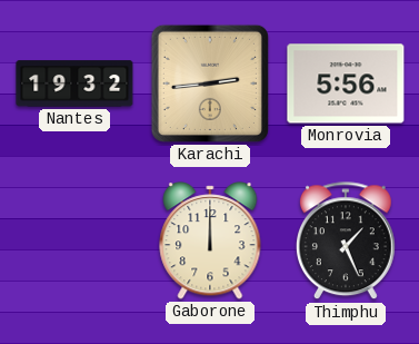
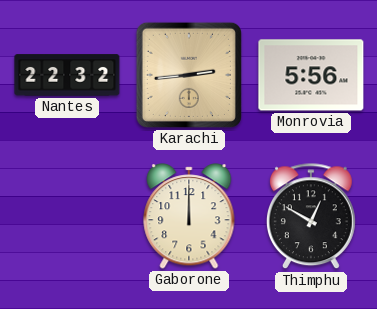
Nantes: 19:32 -> 22:32
Thimphu: 1:26 -> 12:50
